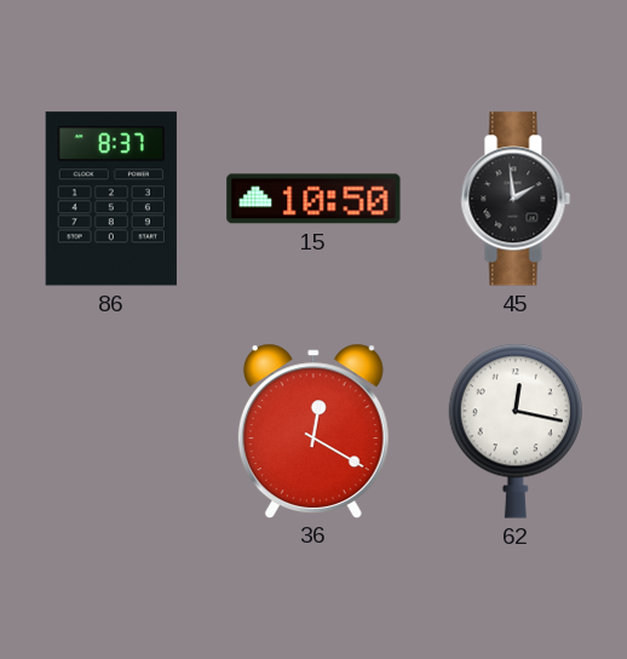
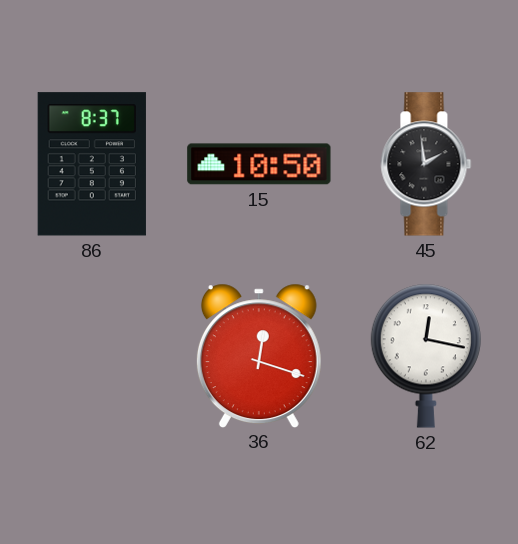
36: 12:20 -> 12:18
